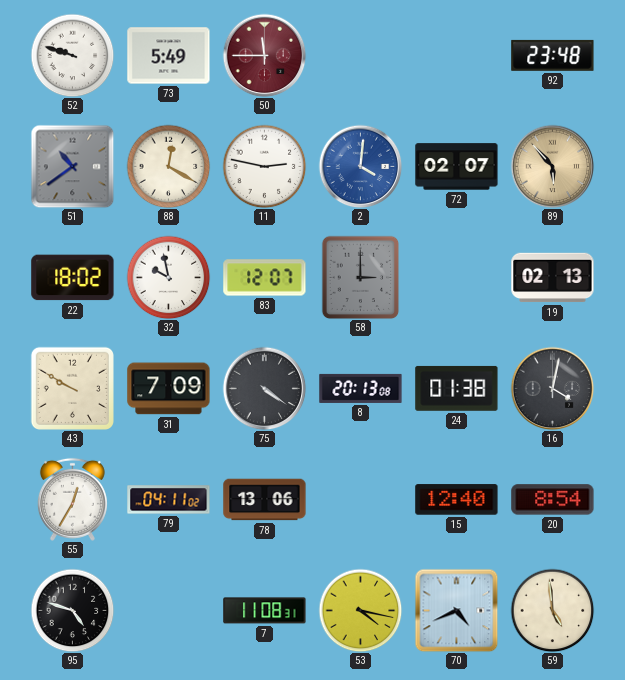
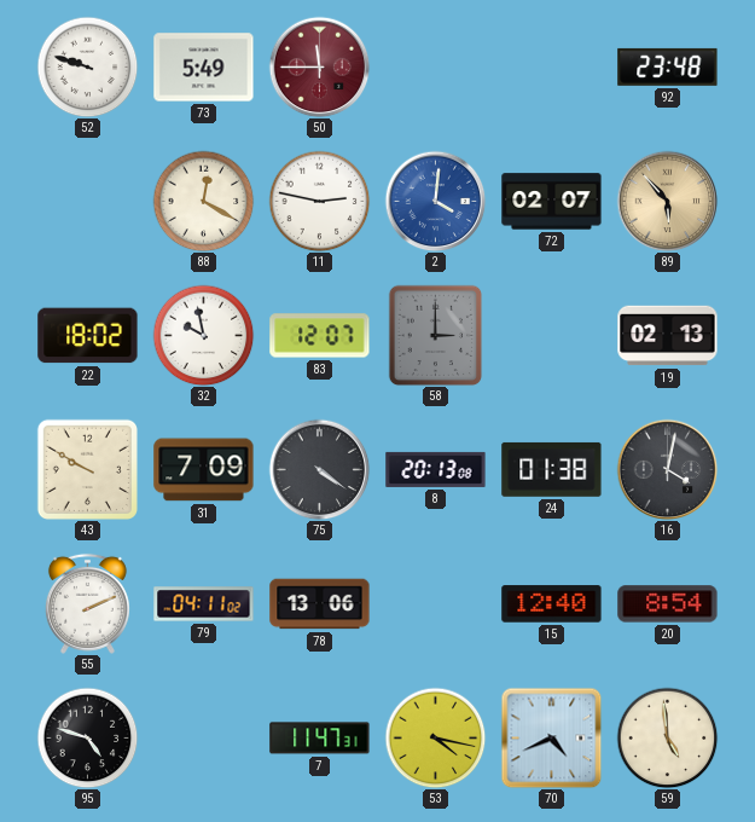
51: 10:39 -> none
55: 12:35 -> 2:11
7: 11:08 -> 11:47
